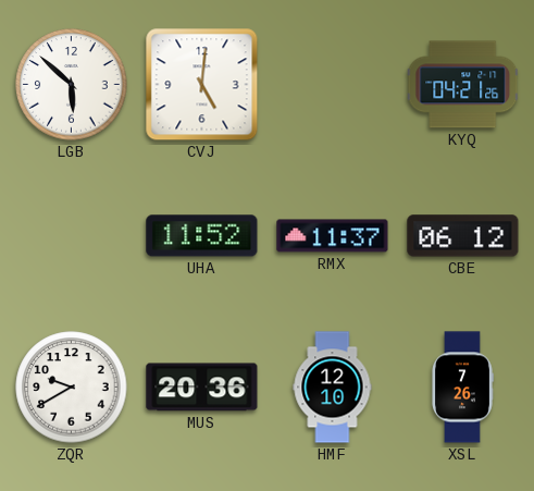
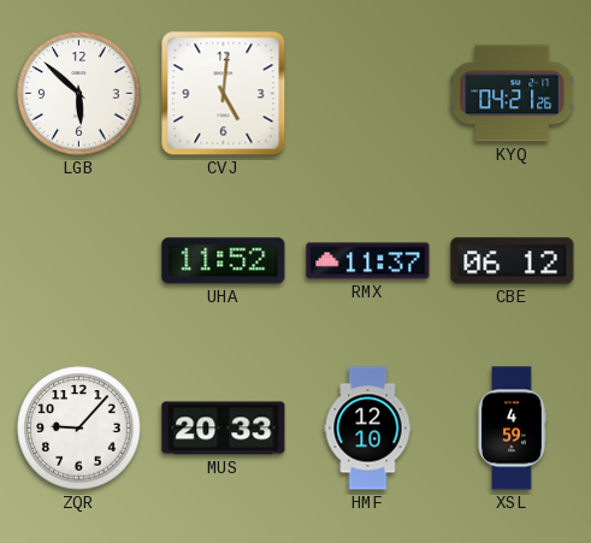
ZQR: 9:40 -> 9:07
MUS: 20:36 -> 20:33
XSL: 7:26 -> 4:59
